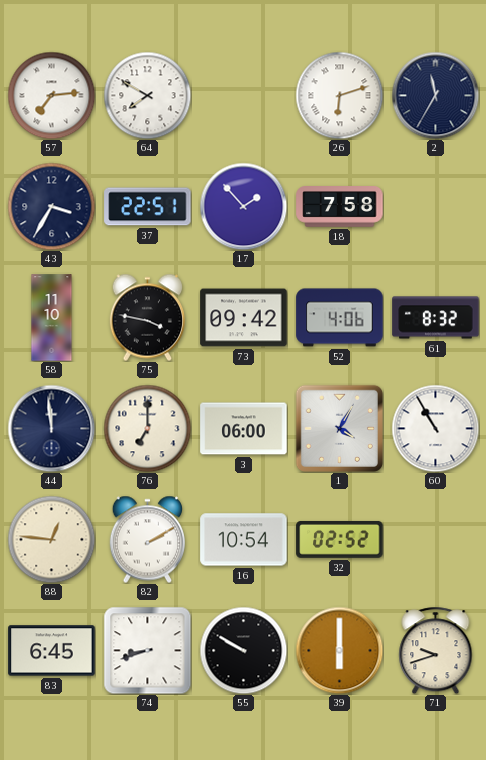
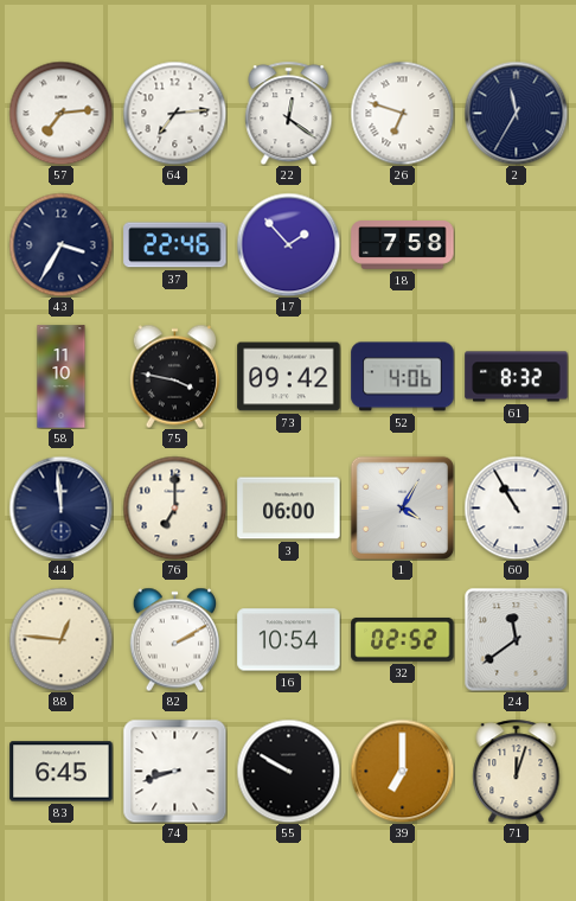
64: 7:50 -> 7:14
22: none -> 12:21
26: 6:12 -> 6:48
37: 22:51 -> 22:46
24: none -> 11:39
39: 6:00 -> 7:00
71: 9:42 -> 12:03
